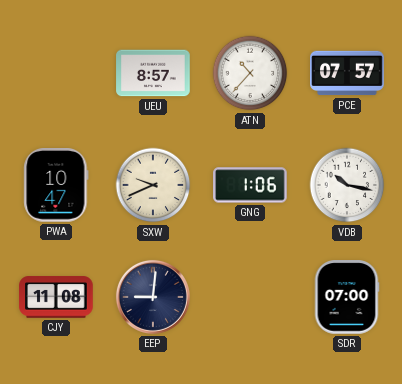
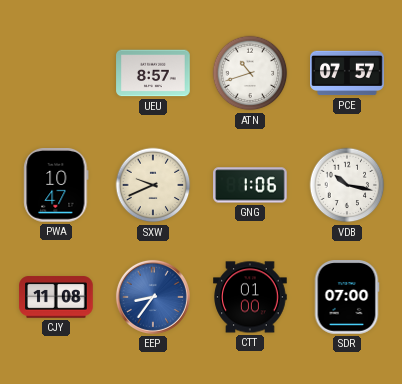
ATN: 10:37 -> 10:42
EEP: 9:01 -> 8:36
EEP dial: navy -> blue
CTT: none -> 01:00
